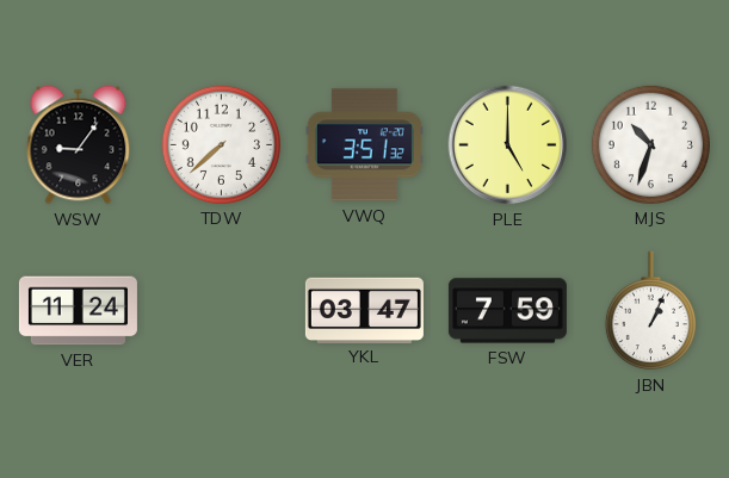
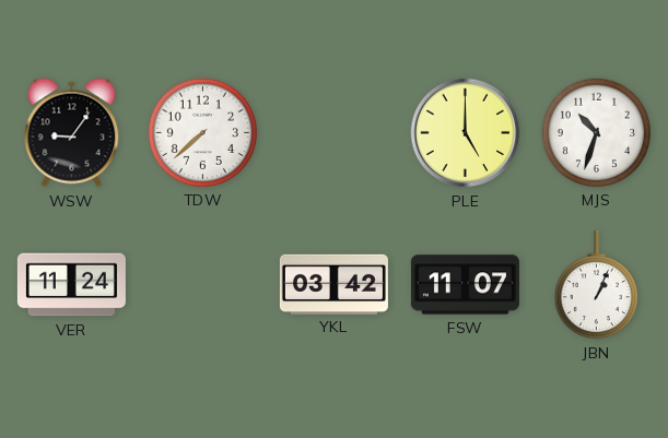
VWQ: 3:51 -> none
YKL: 03:47 -> 03:42
FSW: 7:59 -> 11:07
